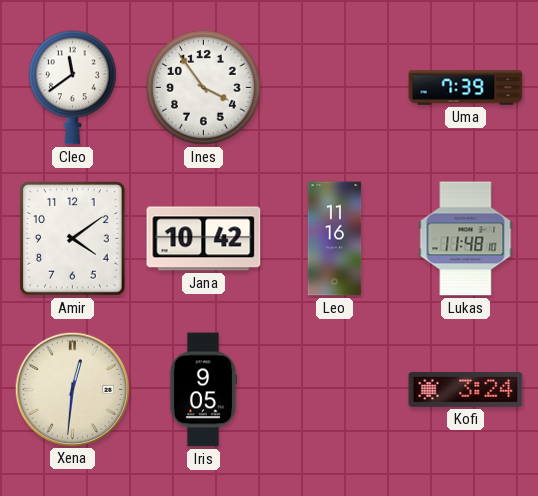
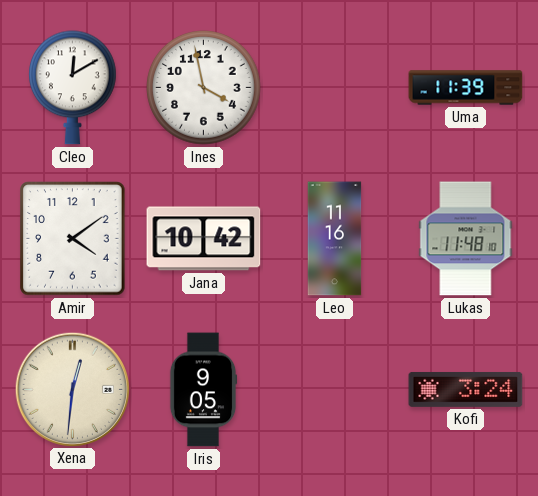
Cleo: 11:39 -> 12:10
Ines: 3:54 -> 3:58
Uma: 7:39 -> 11:39
